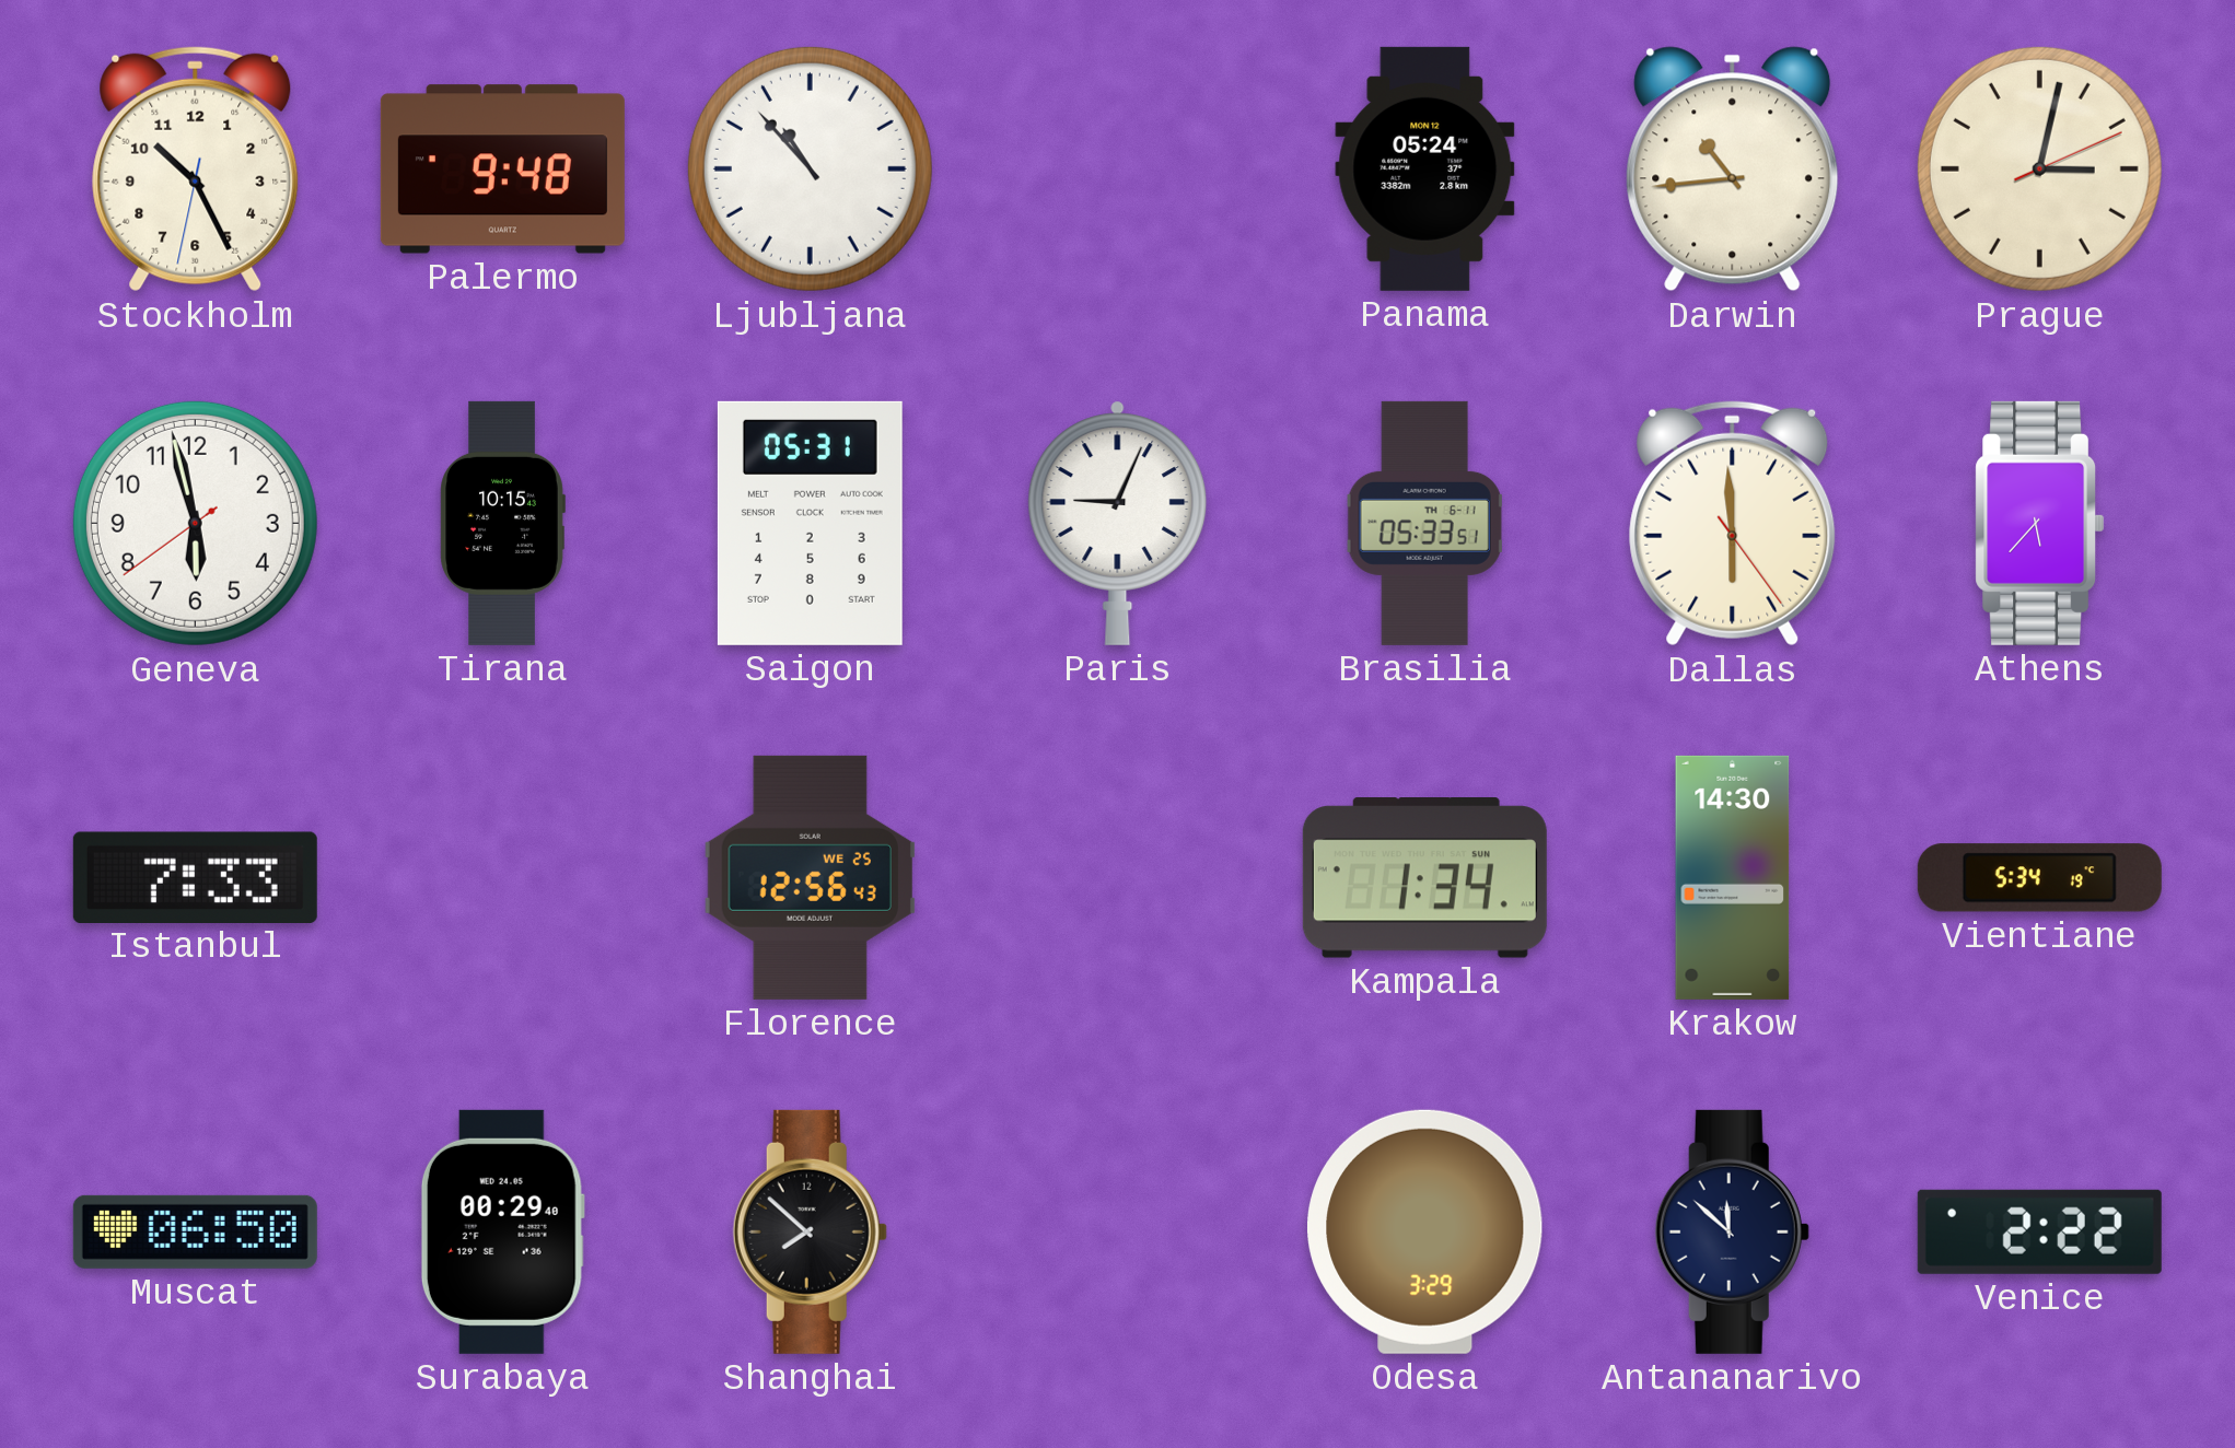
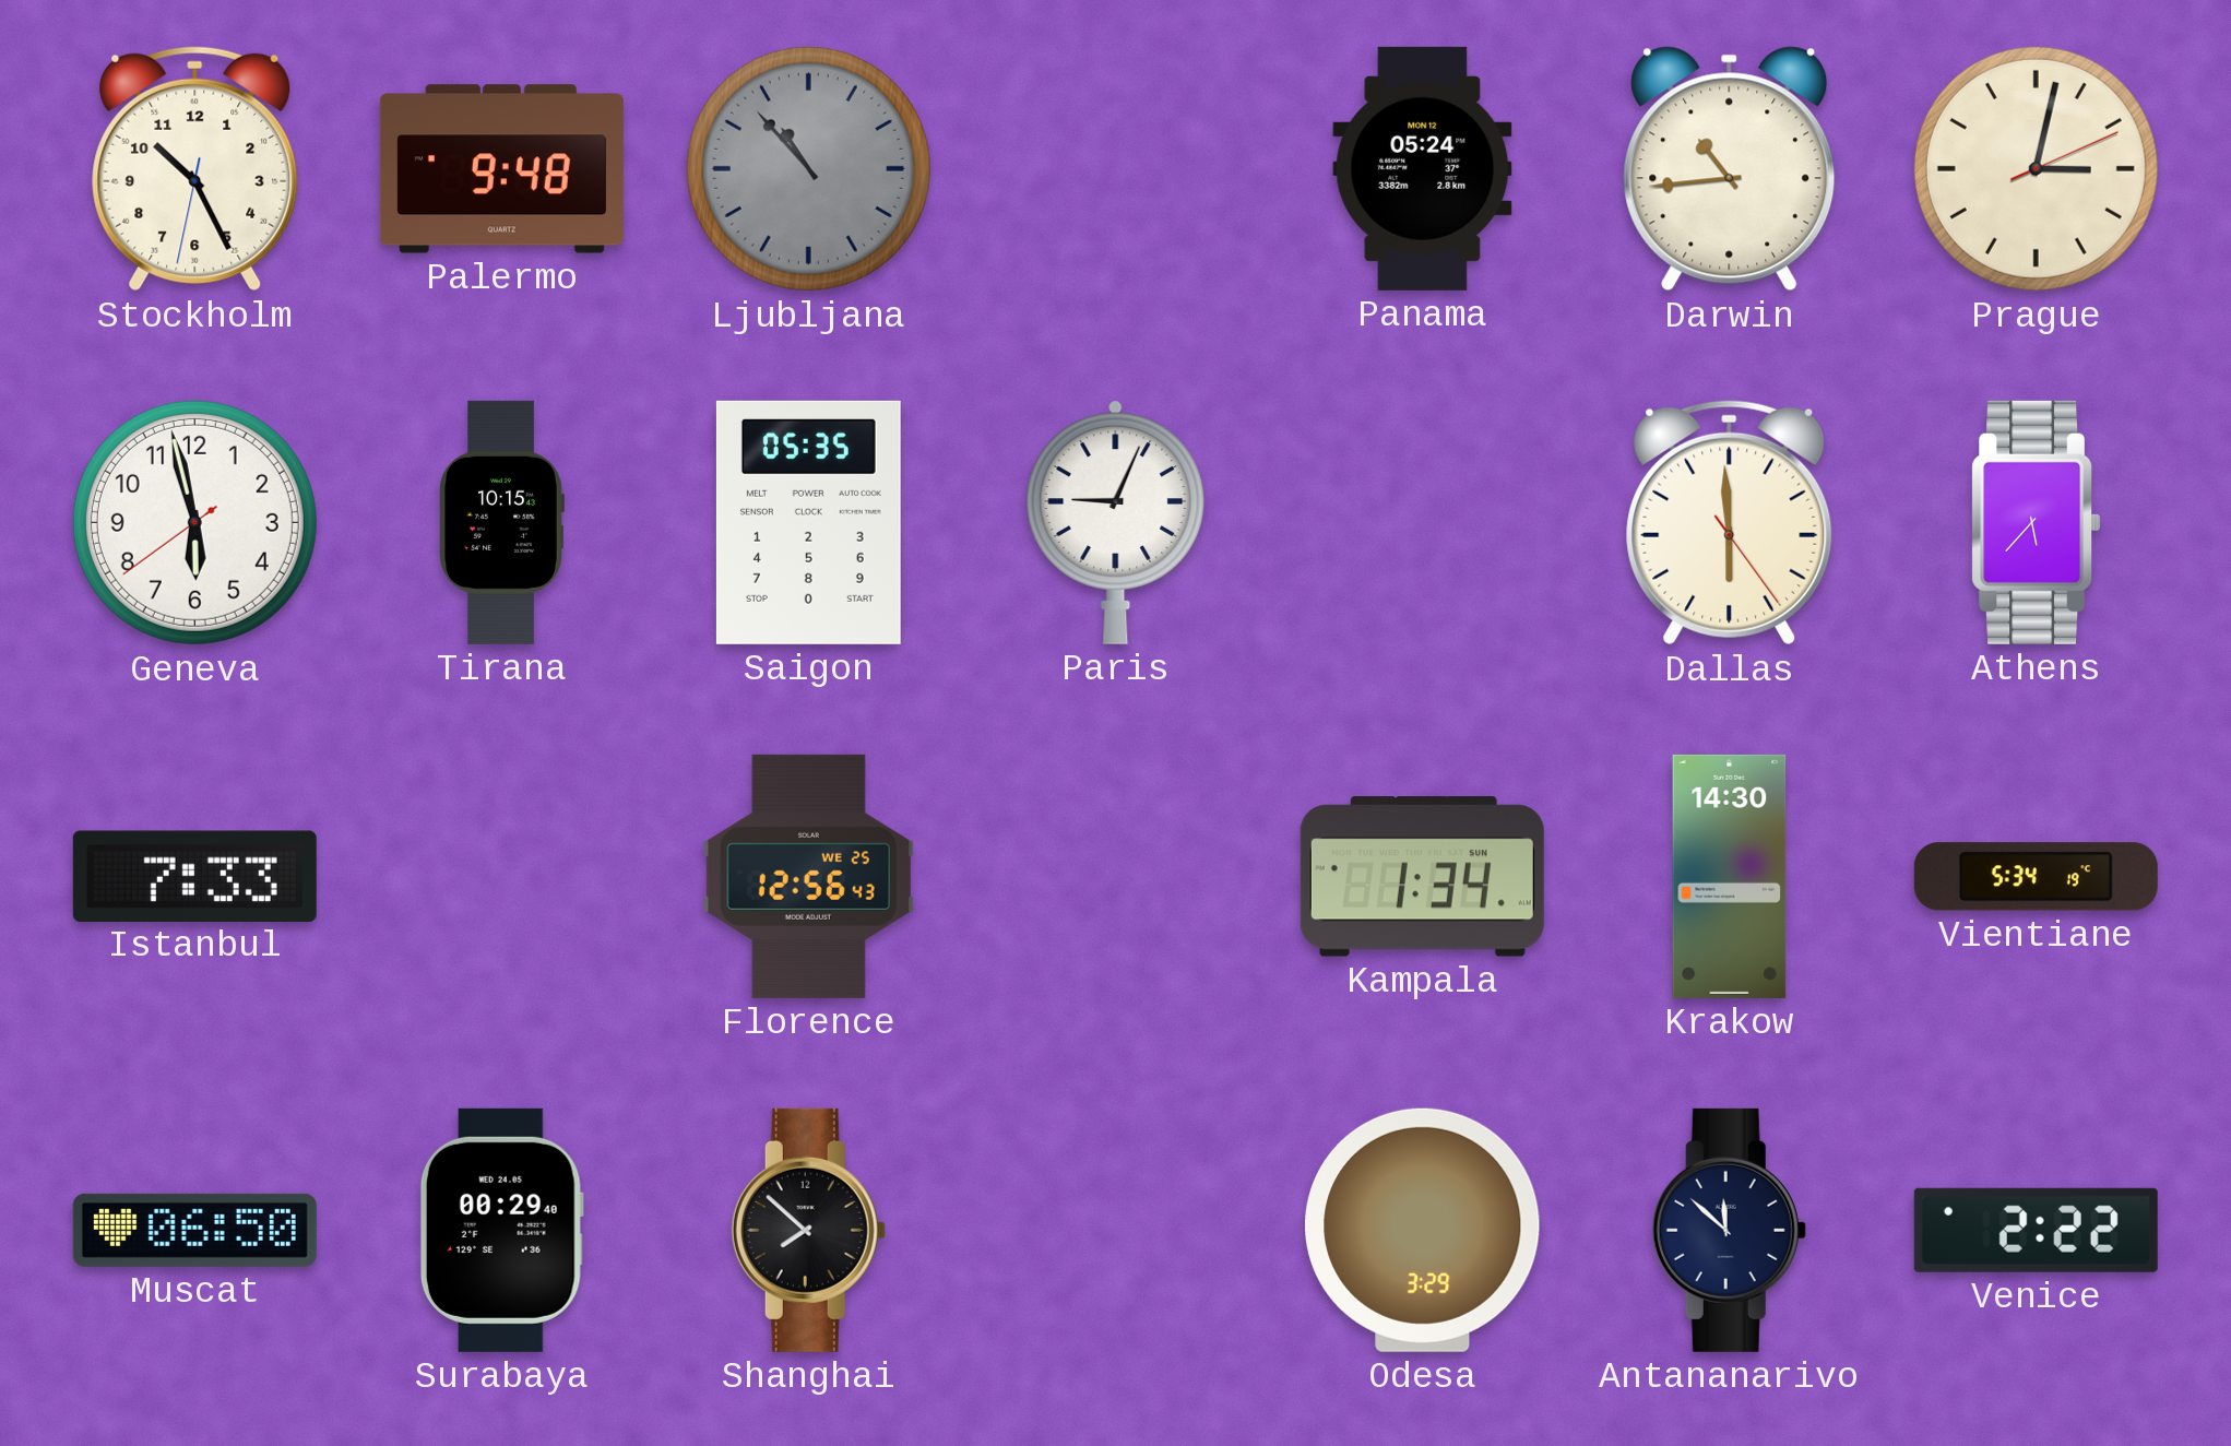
Ljubljana dial: white -> grey
Saigon: 05:31 -> 05:35
Brasilia: 05:33 -> none
